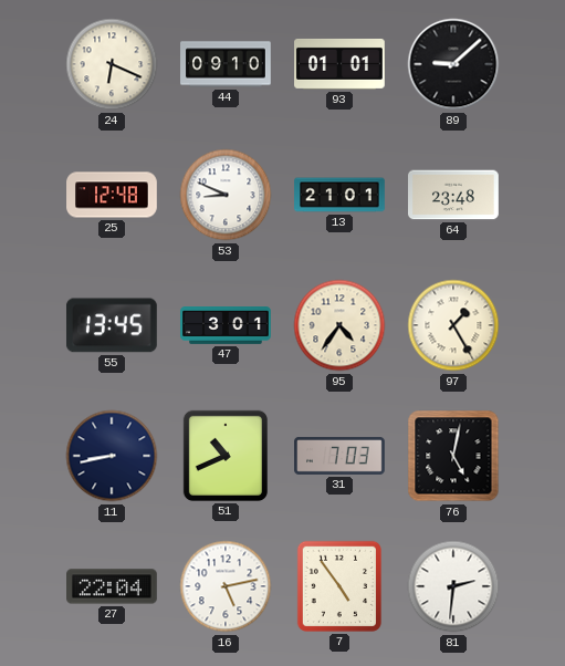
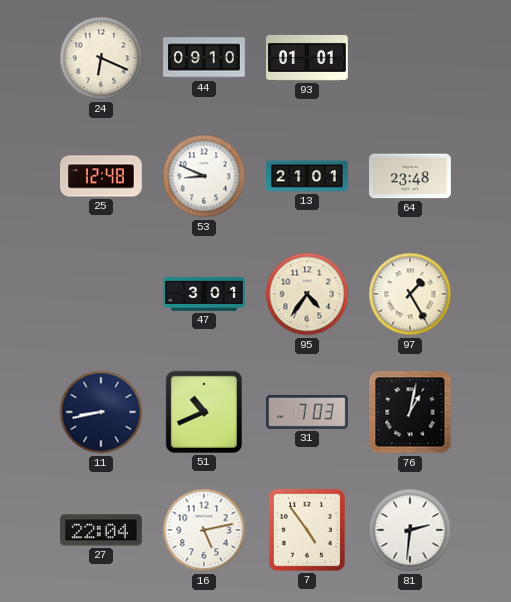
89: 9:08 -> none
55: 13:45 -> none
76: 5:02 -> 1:02
